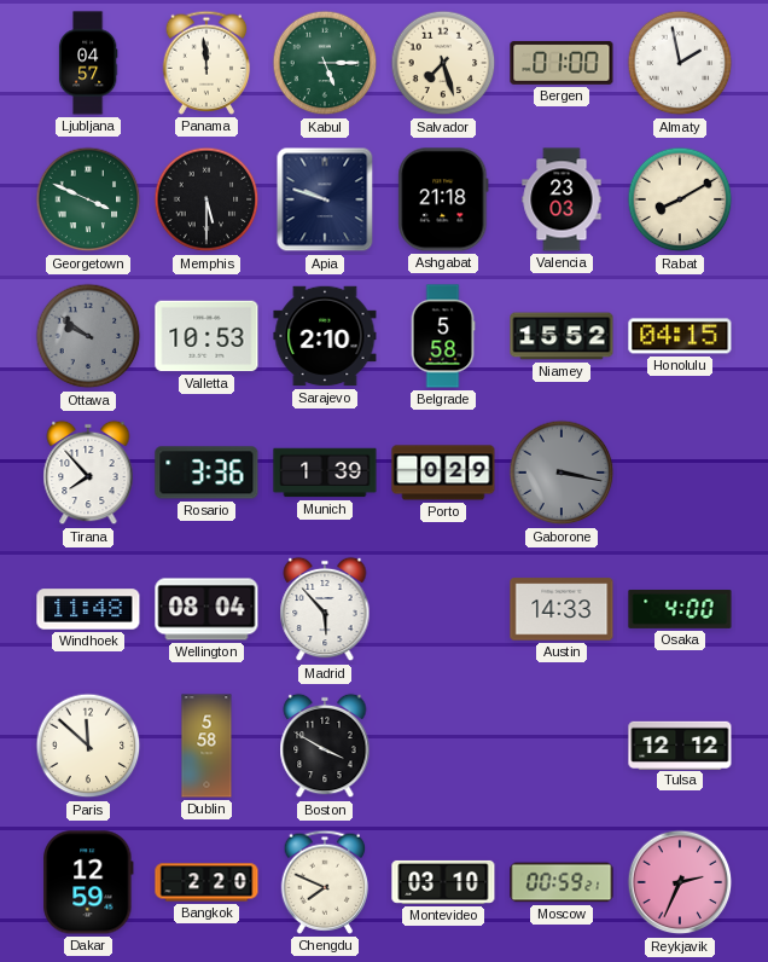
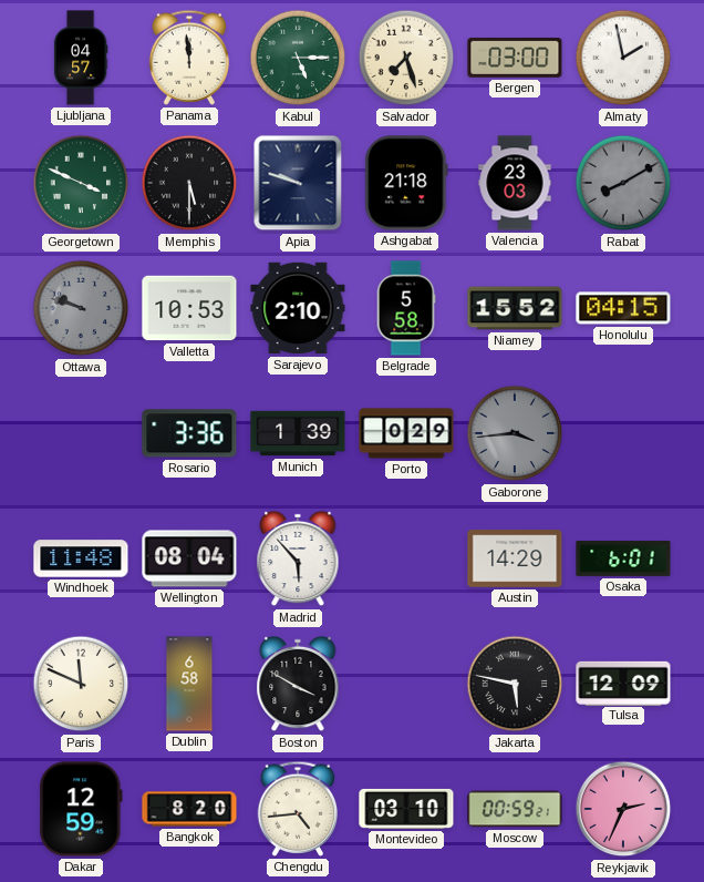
Bergen: 01:00 -> 03:00
Rabat dial: cream -> grey
Ottawa: 9:51 -> 9:48
Tirana: 7:53 -> none
Gaborone: 3:17 -> 3:44
Austin: 14:33 -> 14:29
Osaka: 4:00 -> 6:01
Paris: 11:52 -> 11:49
Dublin: 5:58 -> 6:58
Jakarta: none -> 5:47
Tulsa: 12:12 -> 12:09
Bangkok: 2:20 -> 8:20
Chengdu: 7:49 -> 4:44
